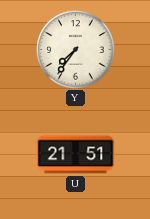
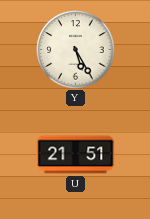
Y: 7:36 -> 5:25
